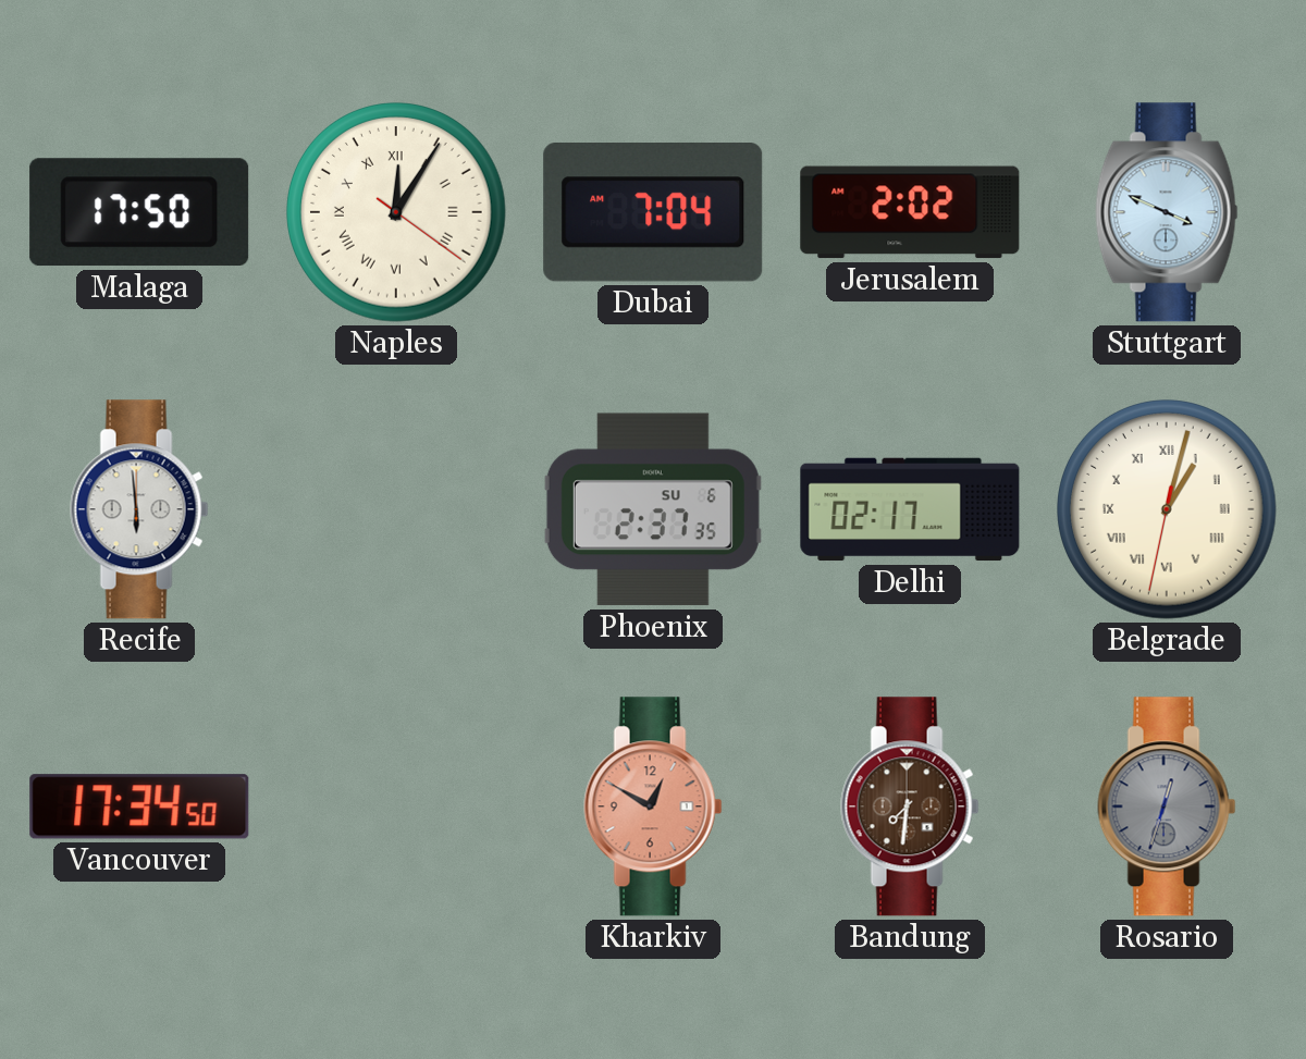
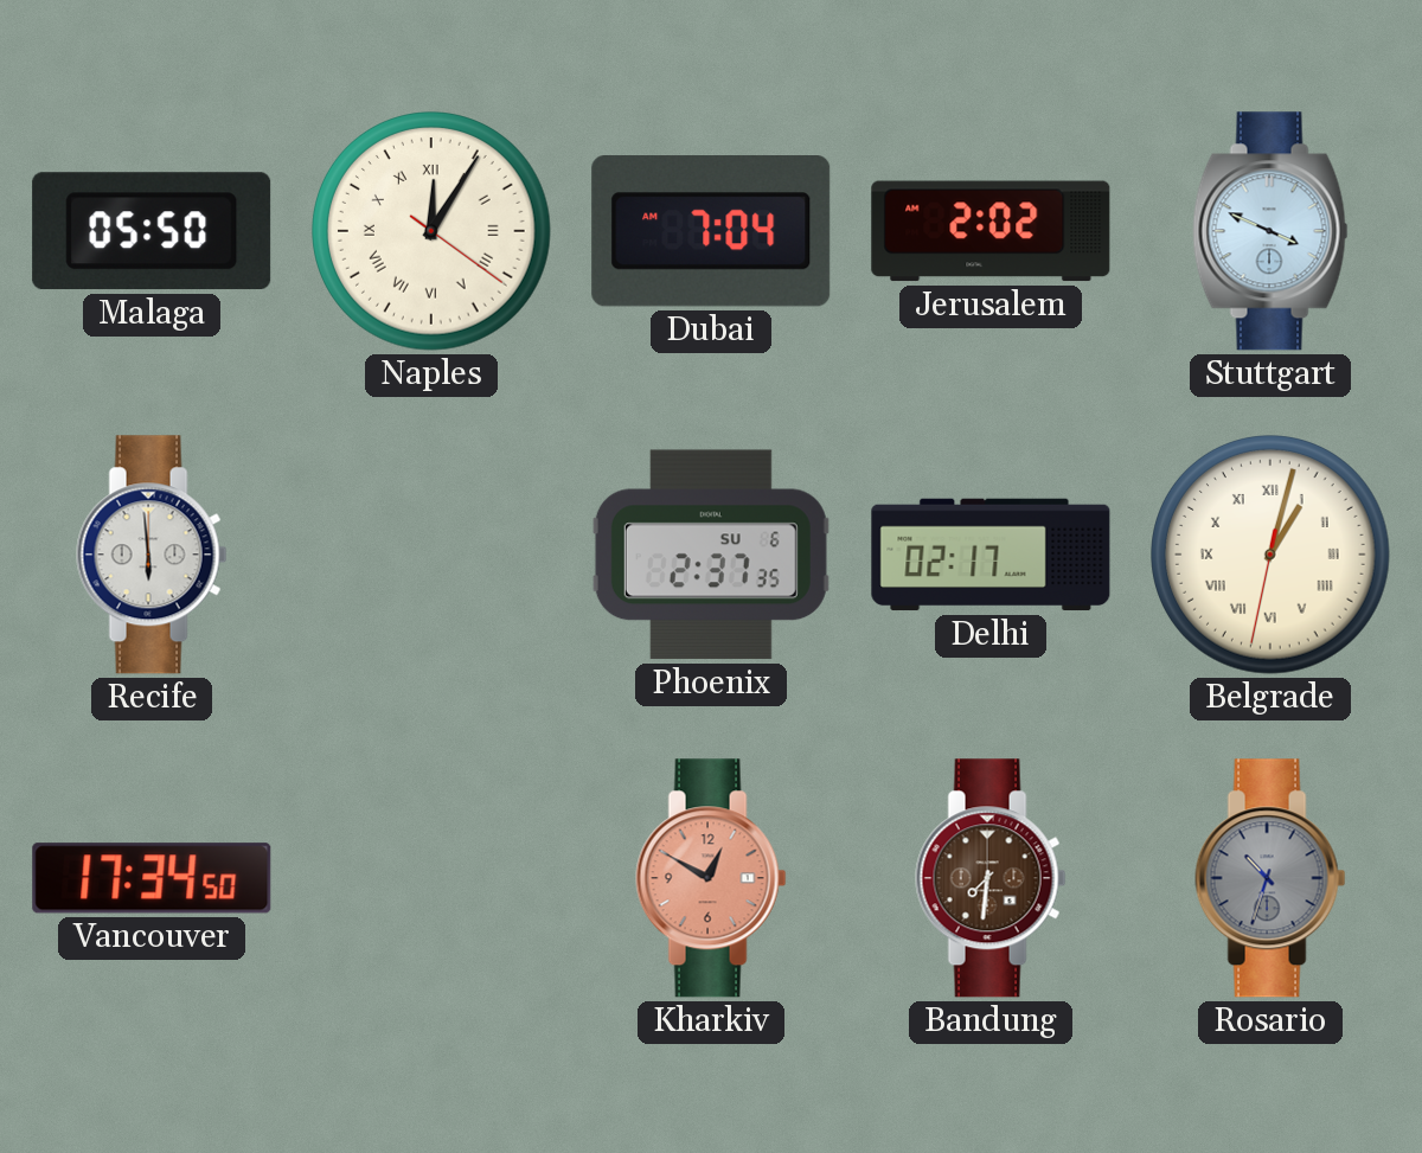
Malaga: 17:50 -> 05:50
Rosario: 12:33 -> 10:33
